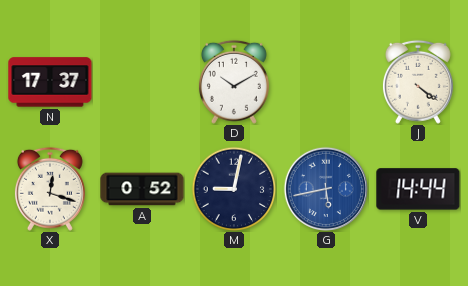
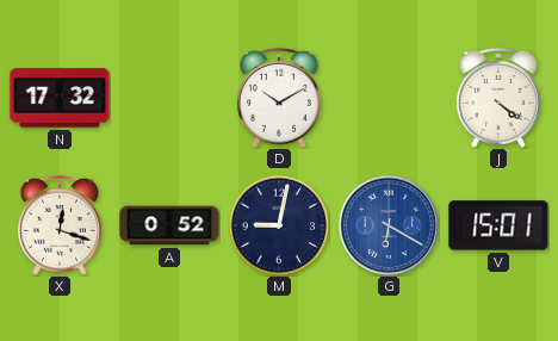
N: 17:37 -> 17:32
G: 5:43 -> 6:20
V: 14:44 -> 15:01
